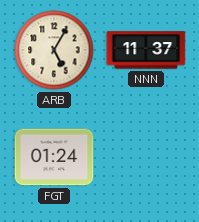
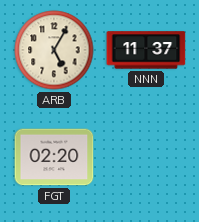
FGT: 01:24 -> 02:20
